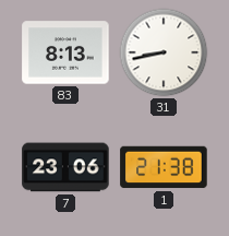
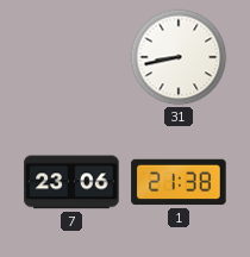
83: 8:13 -> none
